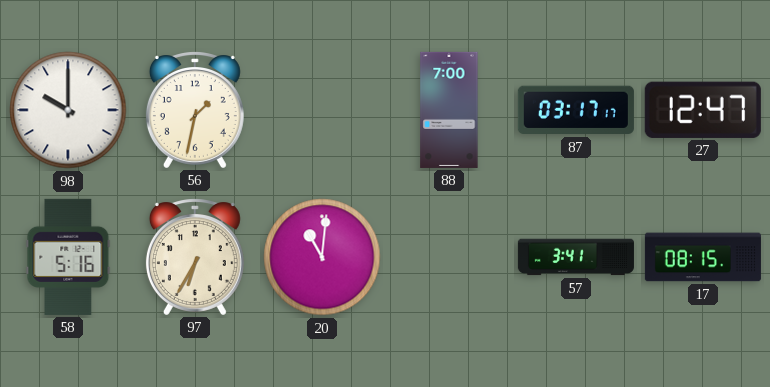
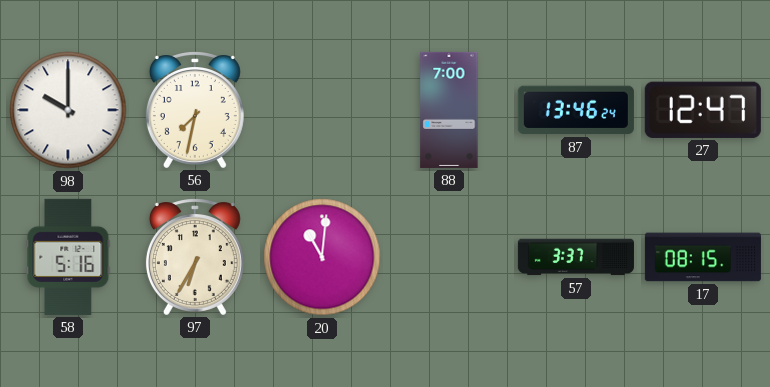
56: 1:32 -> 7:32
87: 03:17 -> 13:46
57: 3:41 -> 3:37
